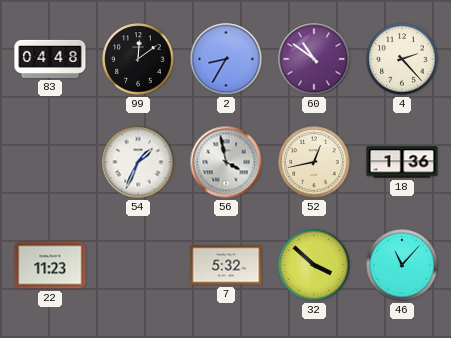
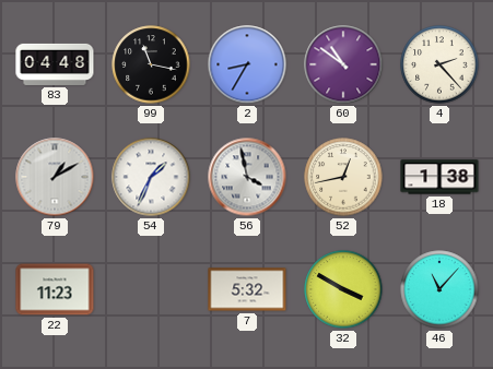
99: 12:09 -> 11:17
79: none -> 1:10
18: 1:36 -> 1:38
32: 3:52 -> 3:50
